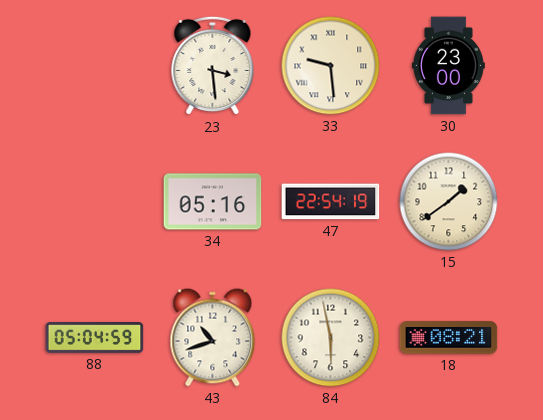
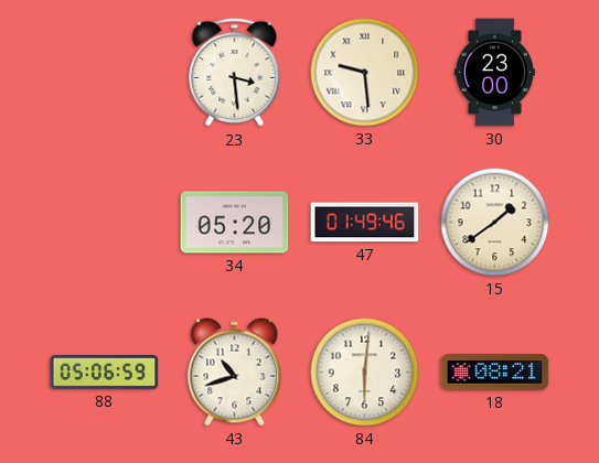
34: 05:16 -> 05:20
47: 22:54 -> 01:49
88: 05:04 -> 05:06
84: 5:58 -> 6:01
